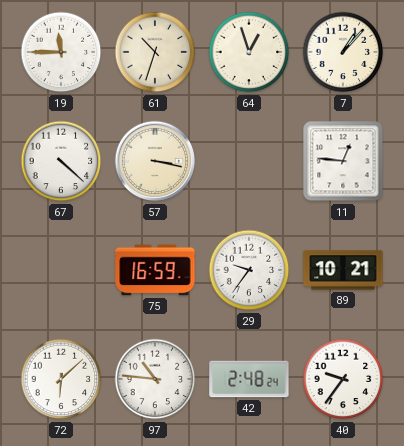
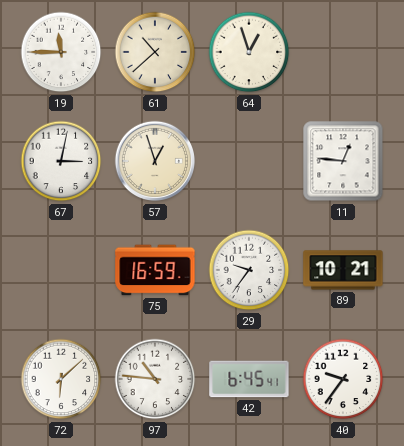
61: 10:33 -> 10:38
7: 1:07 -> none
67: 4:22 -> 3:02
57: 3:17 -> 12:57
42: 2:48 -> 6:45
